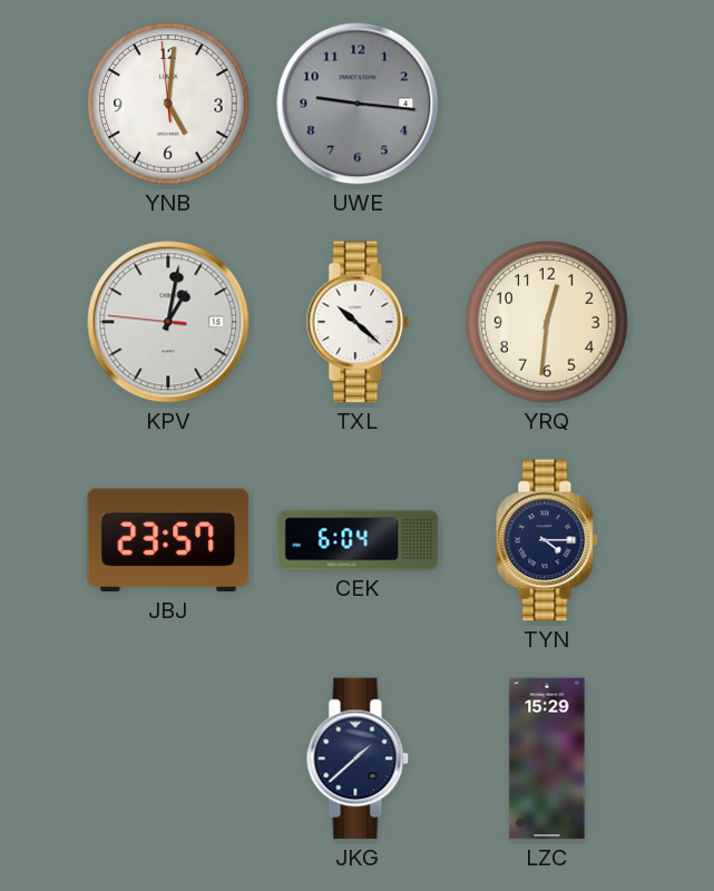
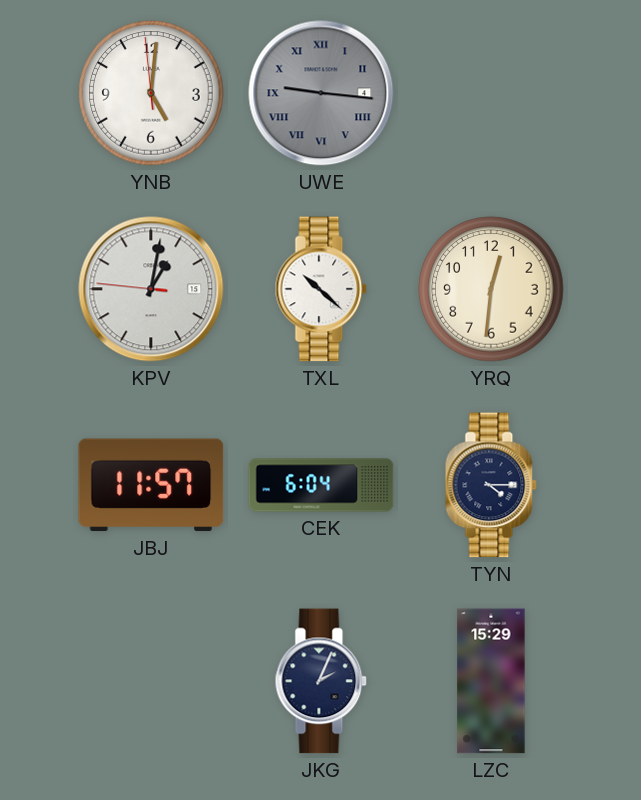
UWE numerals: Arabic -> Roman
JBJ: 23:57 -> 11:57
JKG: 1:38 -> 2:04
